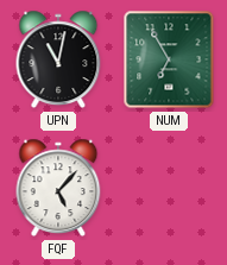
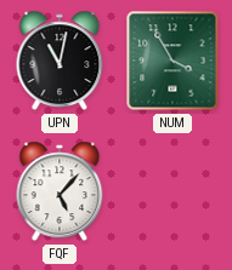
NUM: 6:55 -> 3:55
